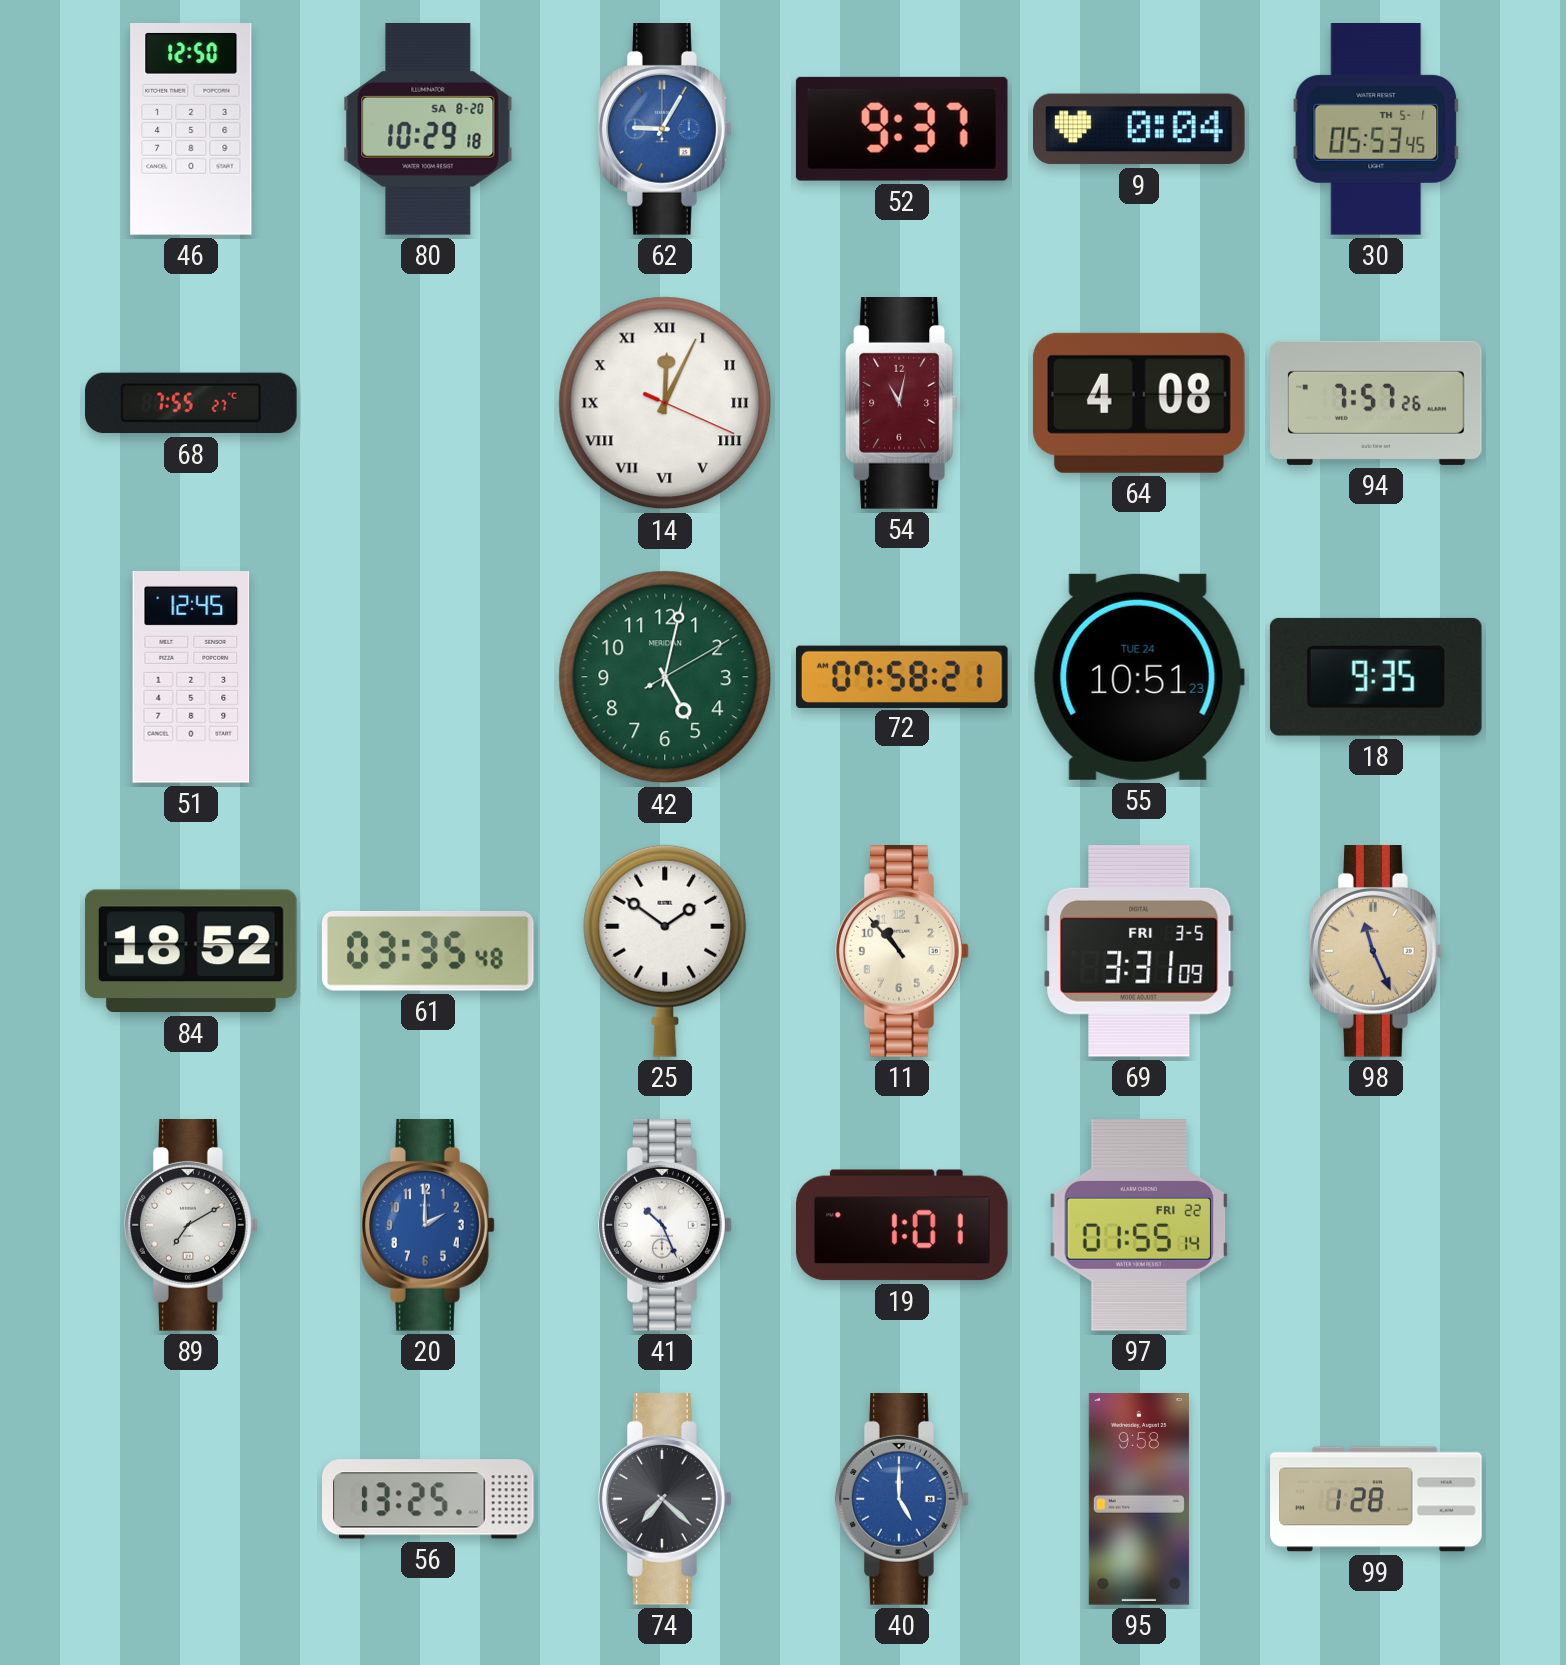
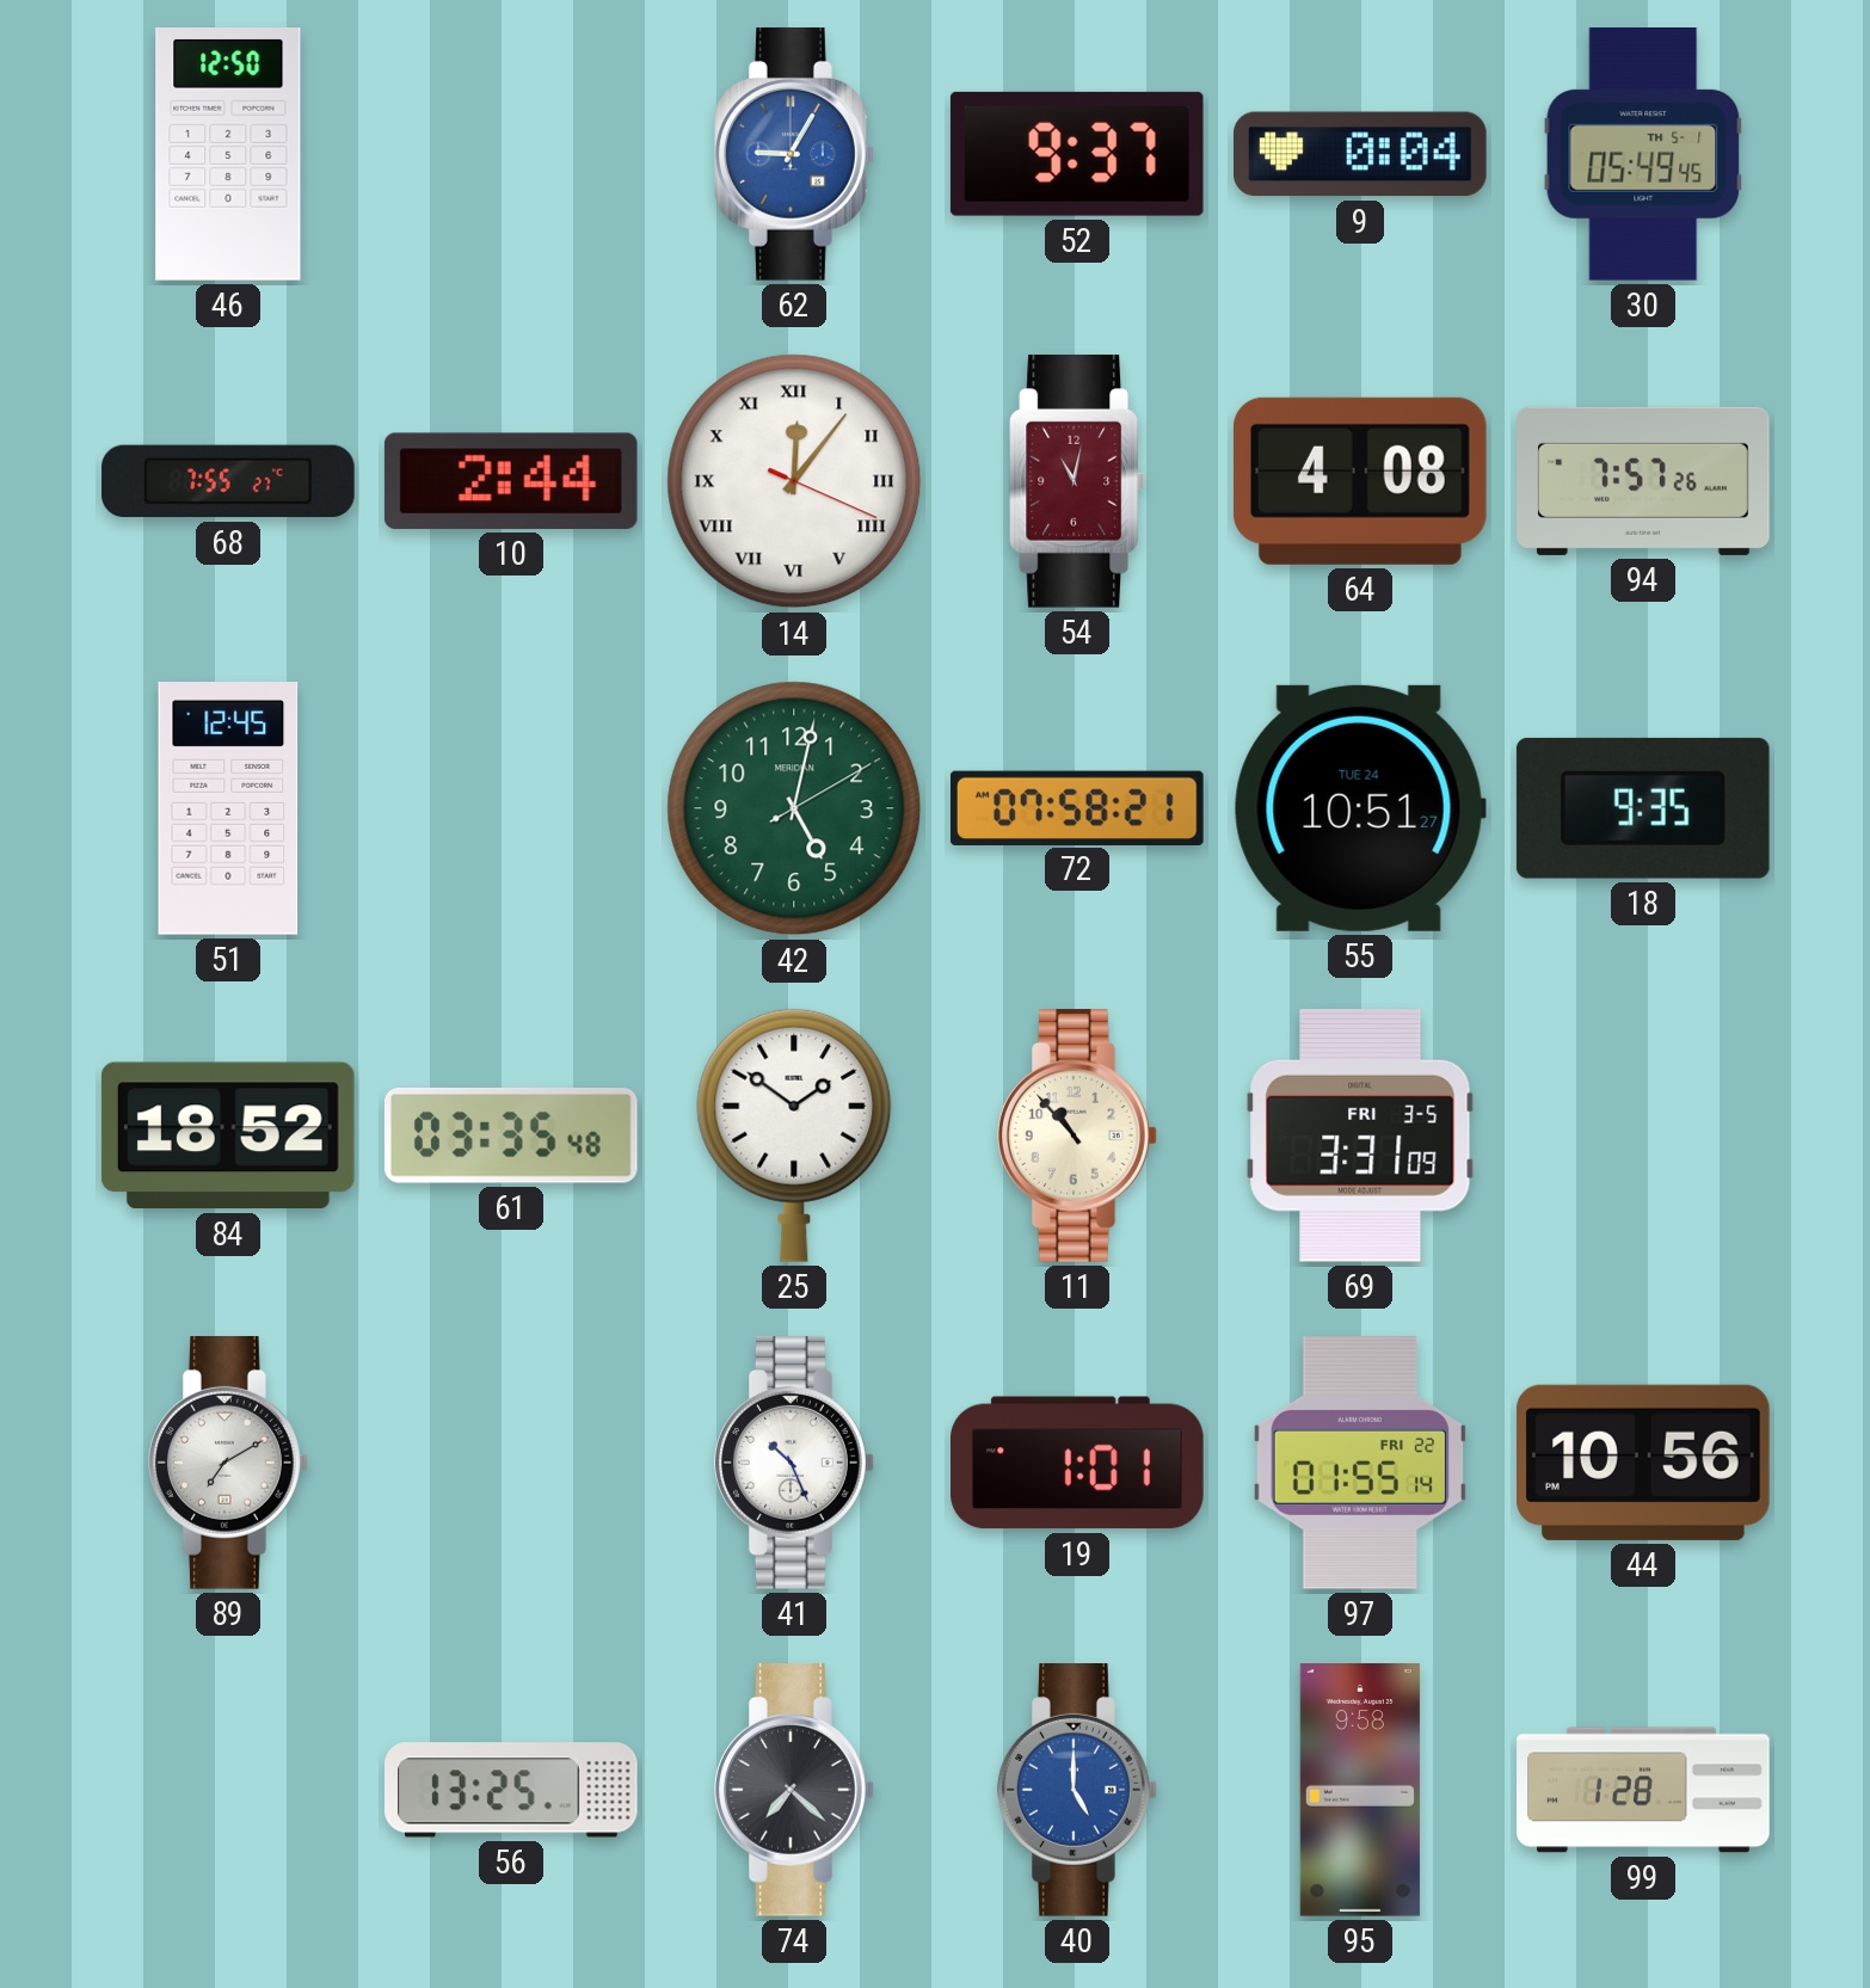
80: 10:29 -> none
30: 05:53 -> 05:49
10: none -> 2:44
14: 12:04 -> 12:06
55: 10:51:23 -> 10:51:27
98: 11:26 -> none
20: 2:00 -> none
44: none -> 10:56
